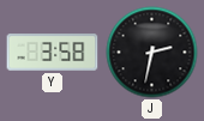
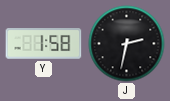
Y: 3:58 -> 1:58
